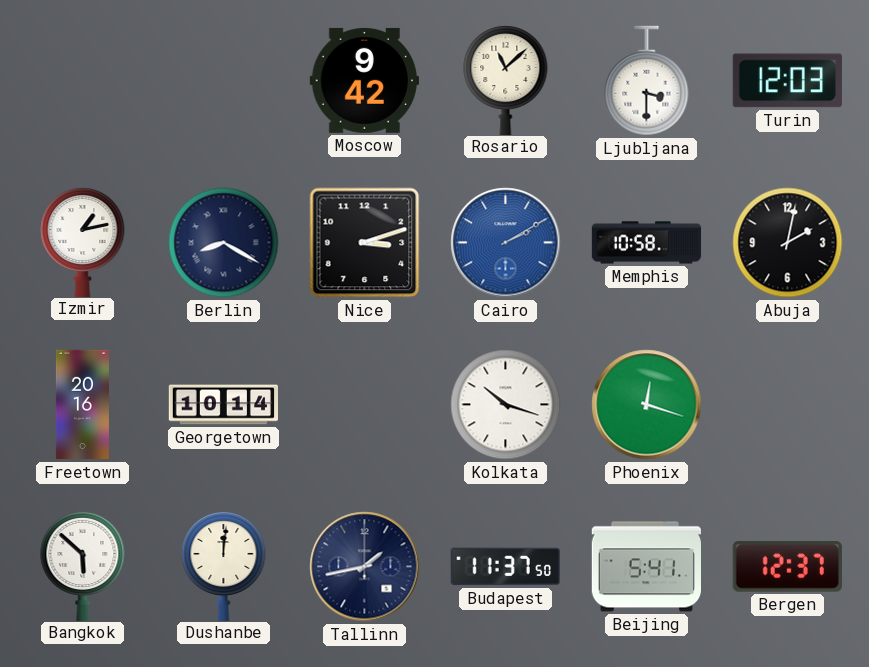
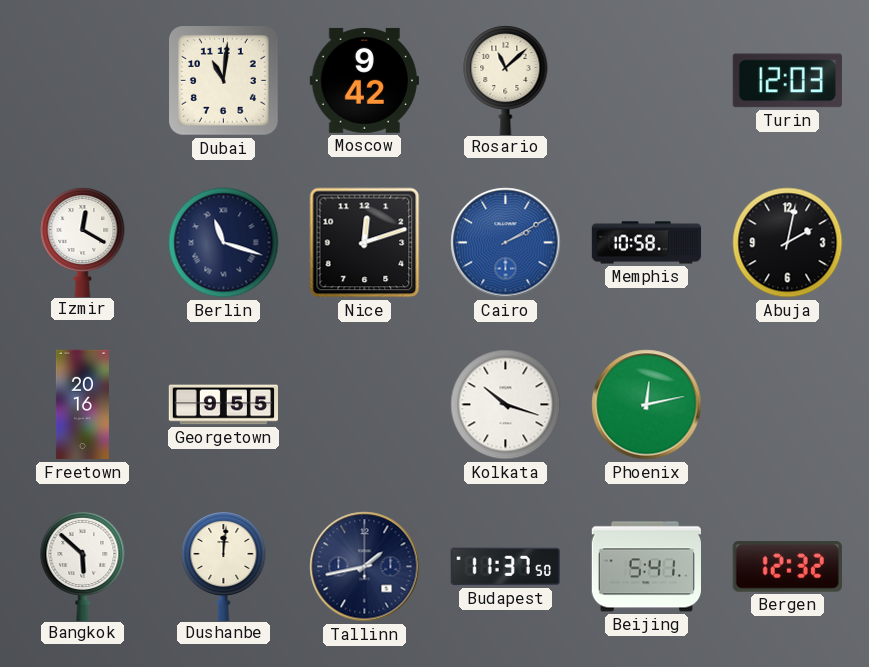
Dubai: none -> 11:01
Ljubljana: 3:30 -> none
Izmir: 1:13 -> 12:20
Berlin: 8:20 -> 11:18
Nice: 3:12 -> 12:12
Georgetown: 10:14 -> 9:55
Phoenix: 12:18 -> 12:13
Bergen: 12:37 -> 12:32
